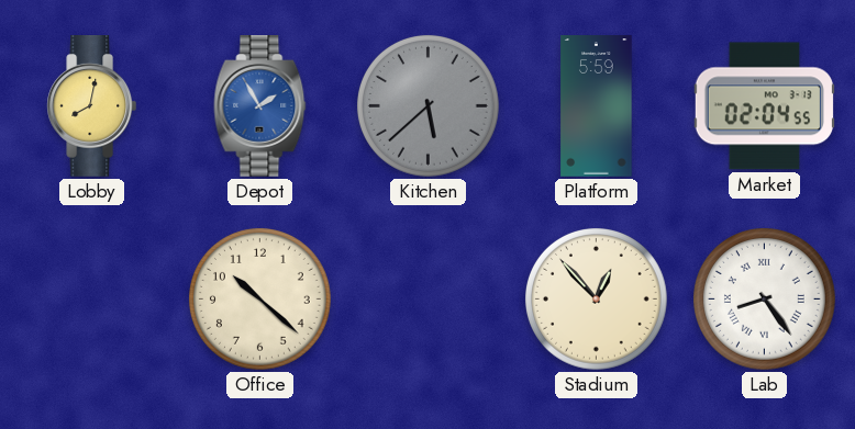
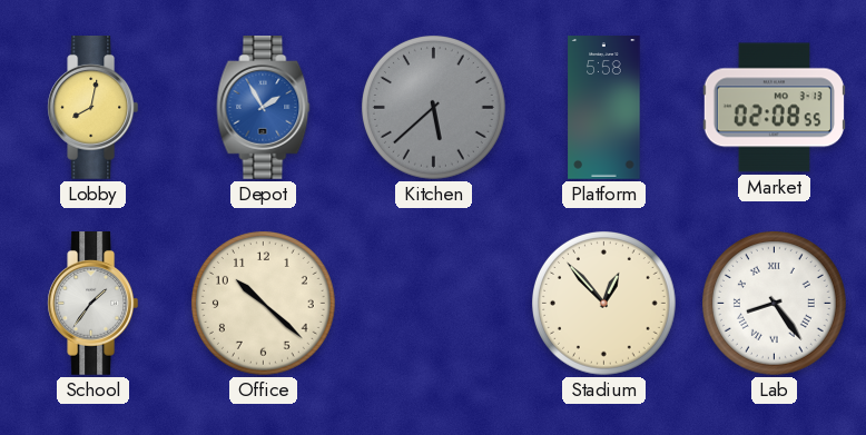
Platform: 5:59 -> 5:58
Market: 02:04 -> 02:08
School: none -> 1:36
